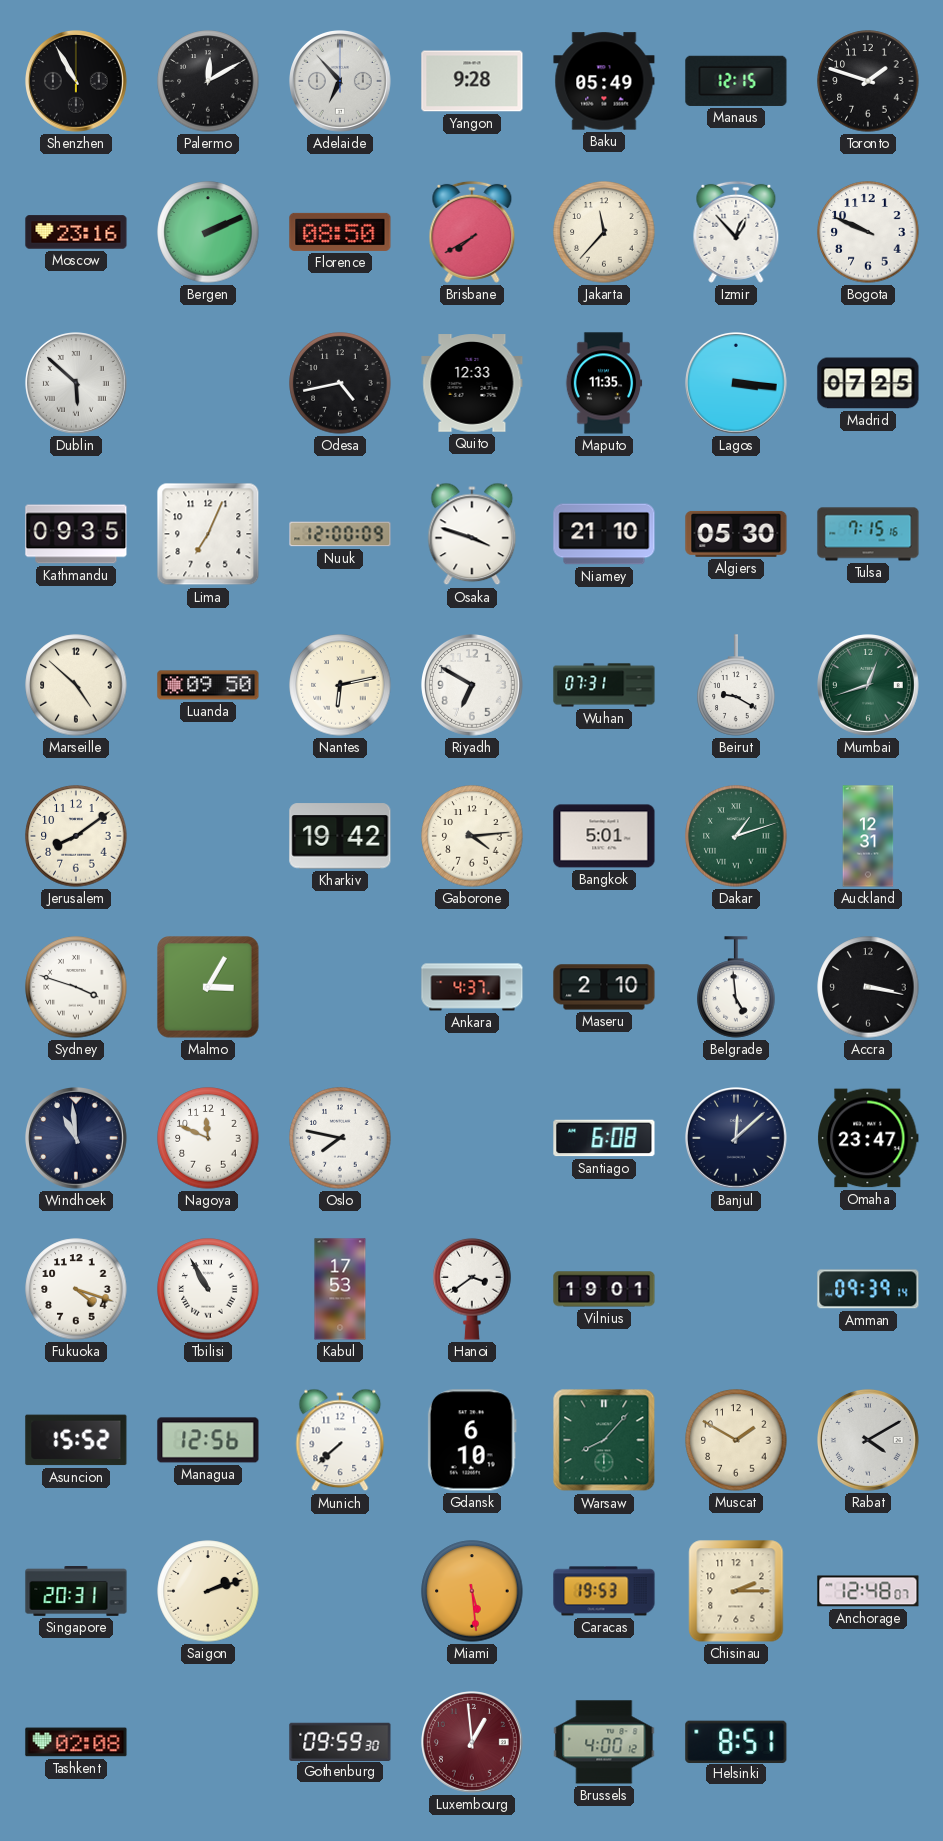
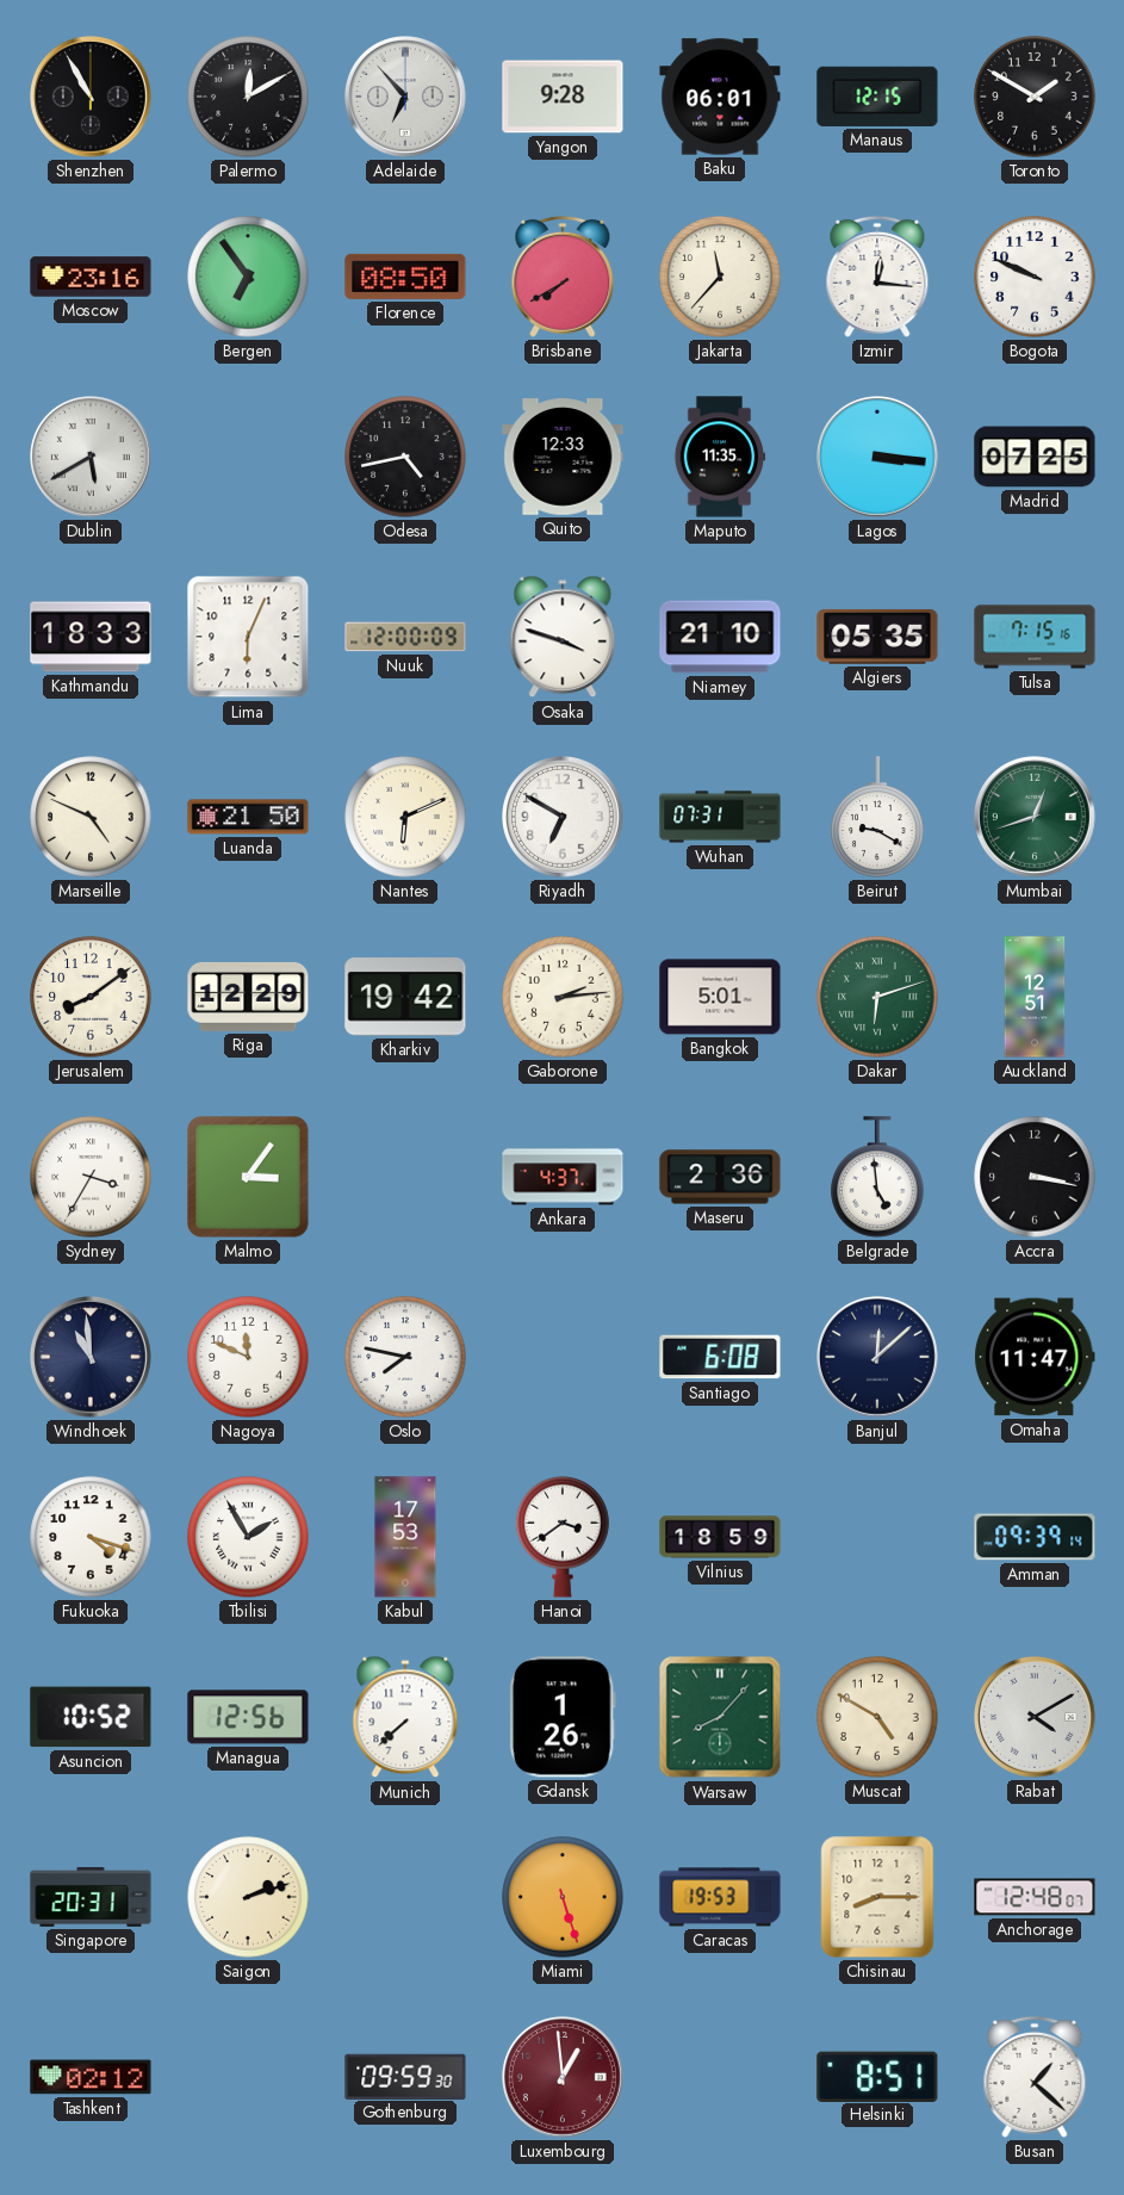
Baku: 05:49 -> 06:01
Toronto: 1:48 -> 1:50
Bergen: 2:11 -> 6:54
Izmir: 12:53 -> 12:16
Dublin: 5:52 -> 5:40
Kathmandu: 09:35 -> 18:33
Lima: 7:04 -> 6:04
Algiers: 05:30 -> 05:35
Marseille: 4:52 -> 4:49
Luanda: 09:50 -> 21:50
Nantes: 6:13 -> 6:11
Riga: none -> 12:29
Gaborone: 4:14 -> 2:14
Dakar: 1:12 -> 6:12
Auckland: 12:31 -> 12:51
Sydney: 3:48 -> 3:35
Malmo: 3:05 -> 3:06
Maseru: 2:10 -> 2:36
Omaha: 23:47 -> 11:47
Tbilisi: 10:55 -> 1:55
Vilnius: 19:01 -> 18:59
Asuncion: 15:52 -> 10:52
Gdansk: 6:10 -> 1:26
Muscat: 1:50 -> 4:50
Miami: 5:29 -> 5:27
Chisinau: 2:15 -> 8:15
Tashkent: 02:08 -> 02:12
Brussels: 4:00 -> none
Busan: none -> 1:22
